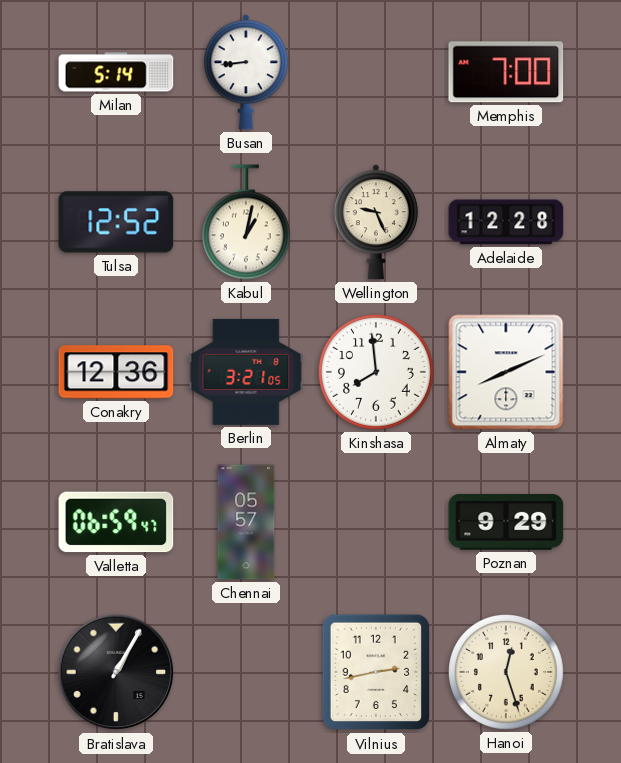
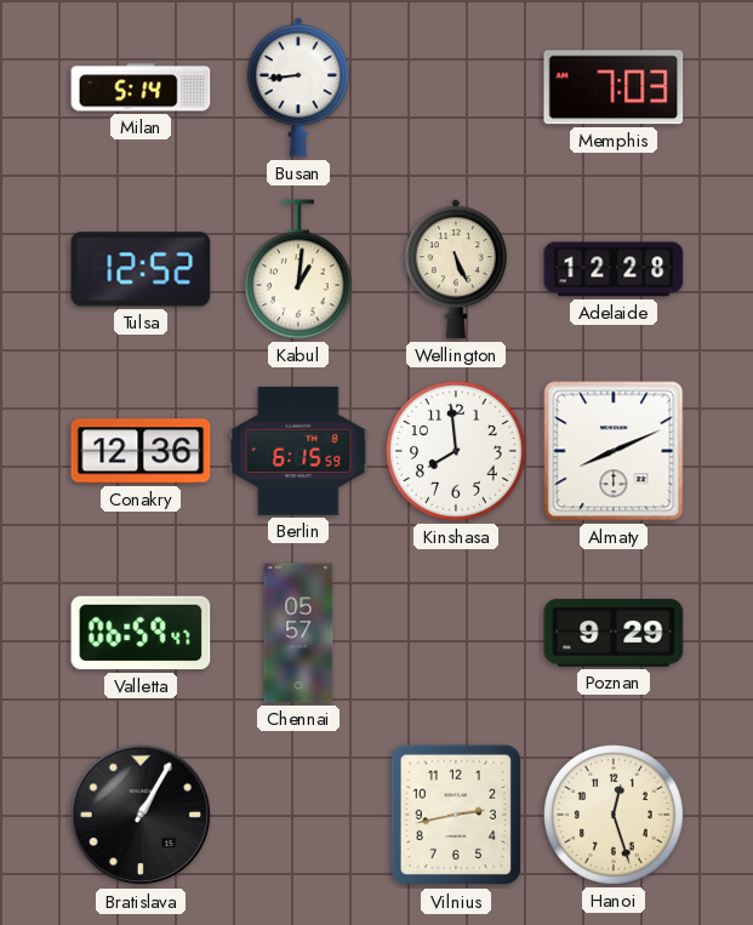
Memphis: 7:00 -> 7:03
Kabul: 1:02 -> 1:01
Wellington: 9:26 -> 5:26
Berlin: 3:21 -> 6:15
